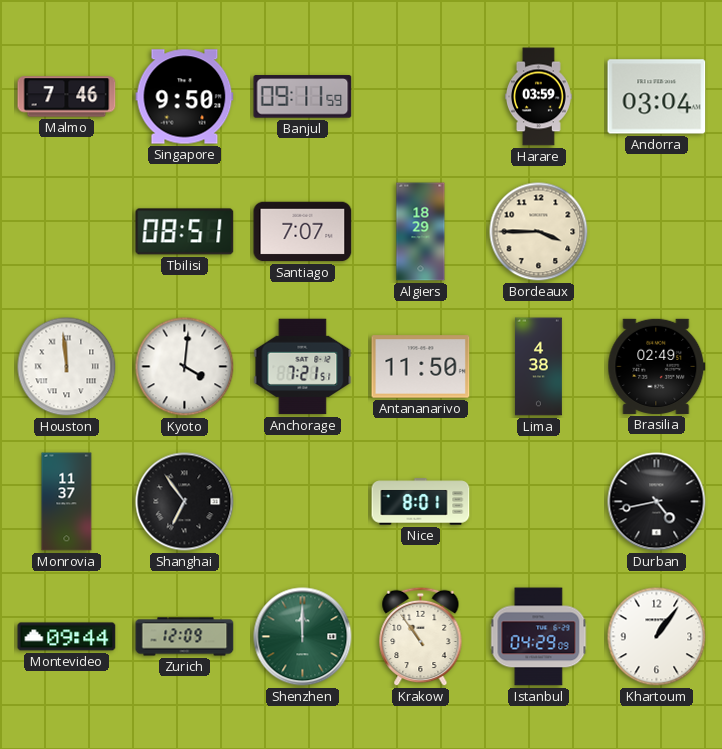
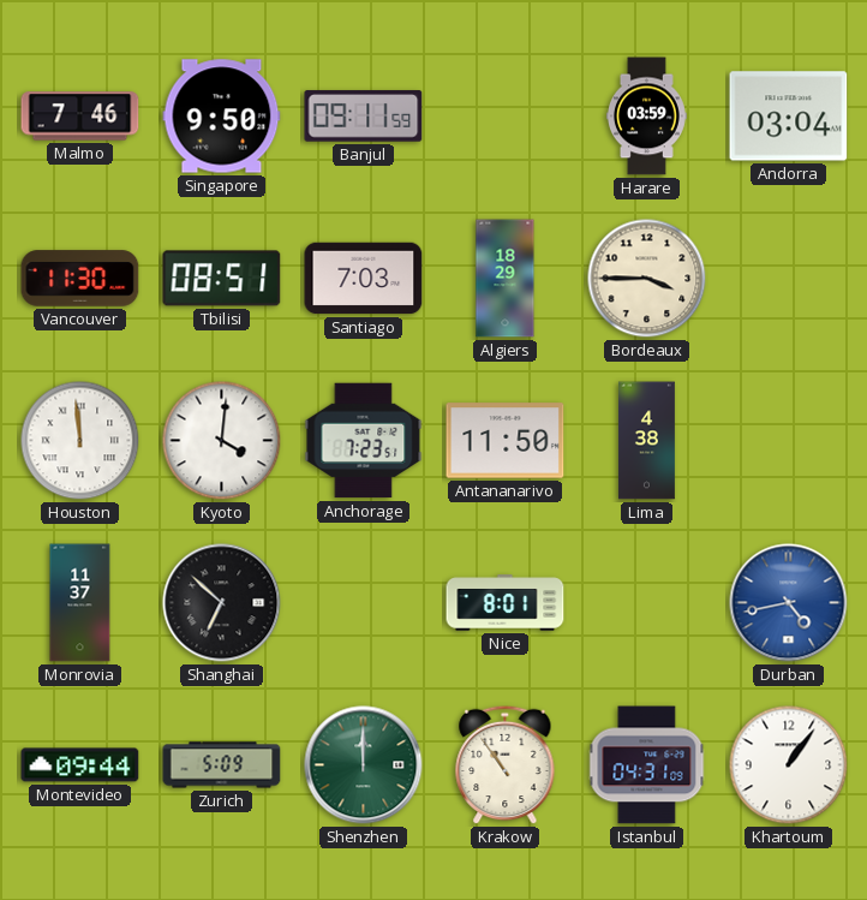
Vancouver: none -> 11:30
Santiago: 7:07 -> 7:03
Anchorage: 7:21 -> 7:23
Brasilia: 02:49 -> none
Shanghai: 6:54 -> 6:52
Durban dial: black -> blue
Zurich: 12:09 -> 5:09
Istanbul: 04:29 -> 04:31
